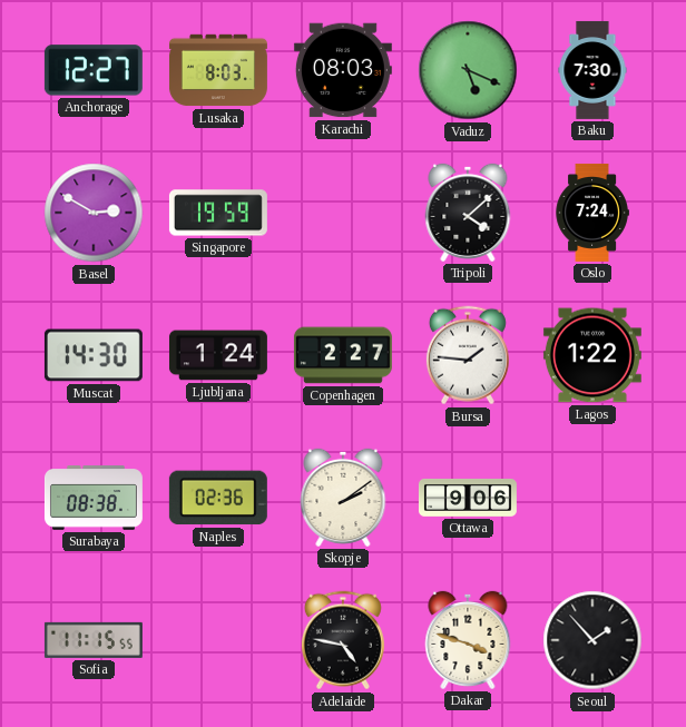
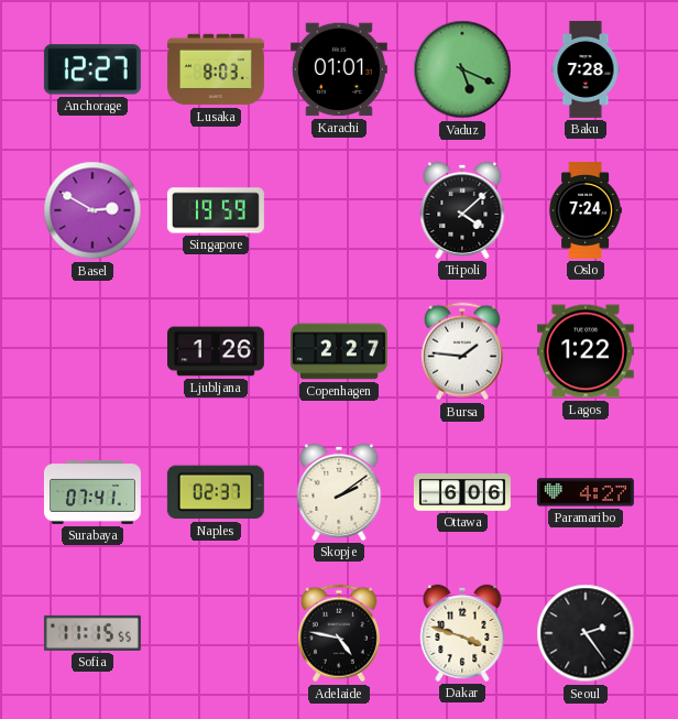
Karachi: 08:03 -> 01:01
Baku: 7:30 -> 7:28
Muscat: 14:30 -> none
Ljubljana: 1:24 -> 1:26
Surabaya: 08:38 -> 07:41
Naples: 02:36 -> 02:37
Ottawa: 9:06 -> 6:06
Paramaribo: none -> 4:27
Seoul: 1:53 -> 2:24
